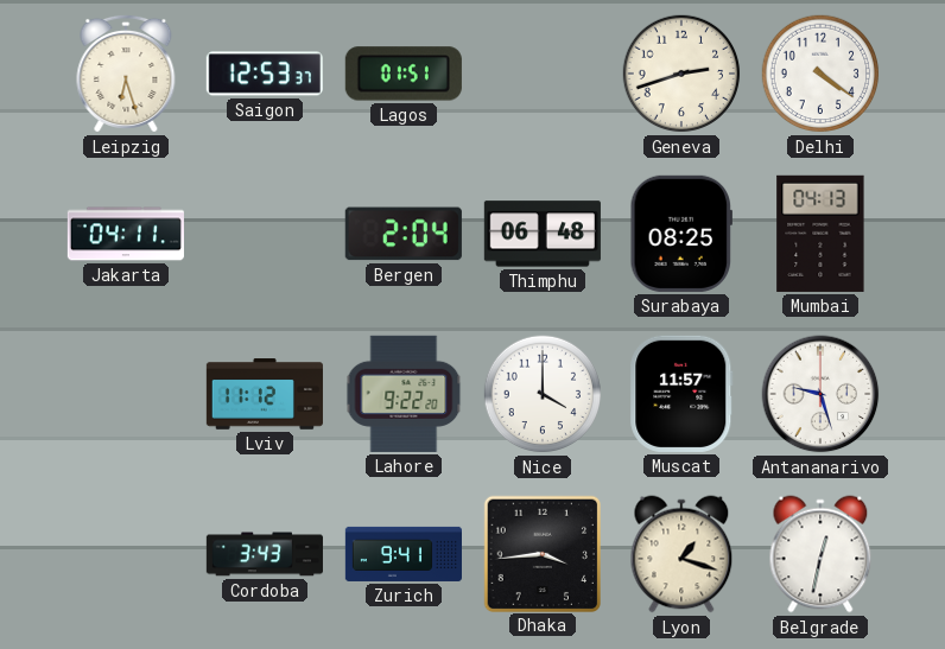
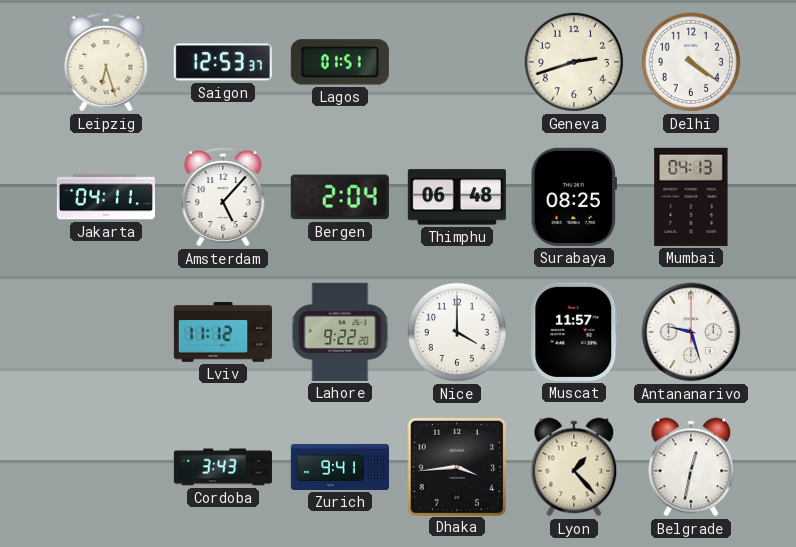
Amsterdam: none -> 5:07
Lyon: 1:18 -> 1:23
